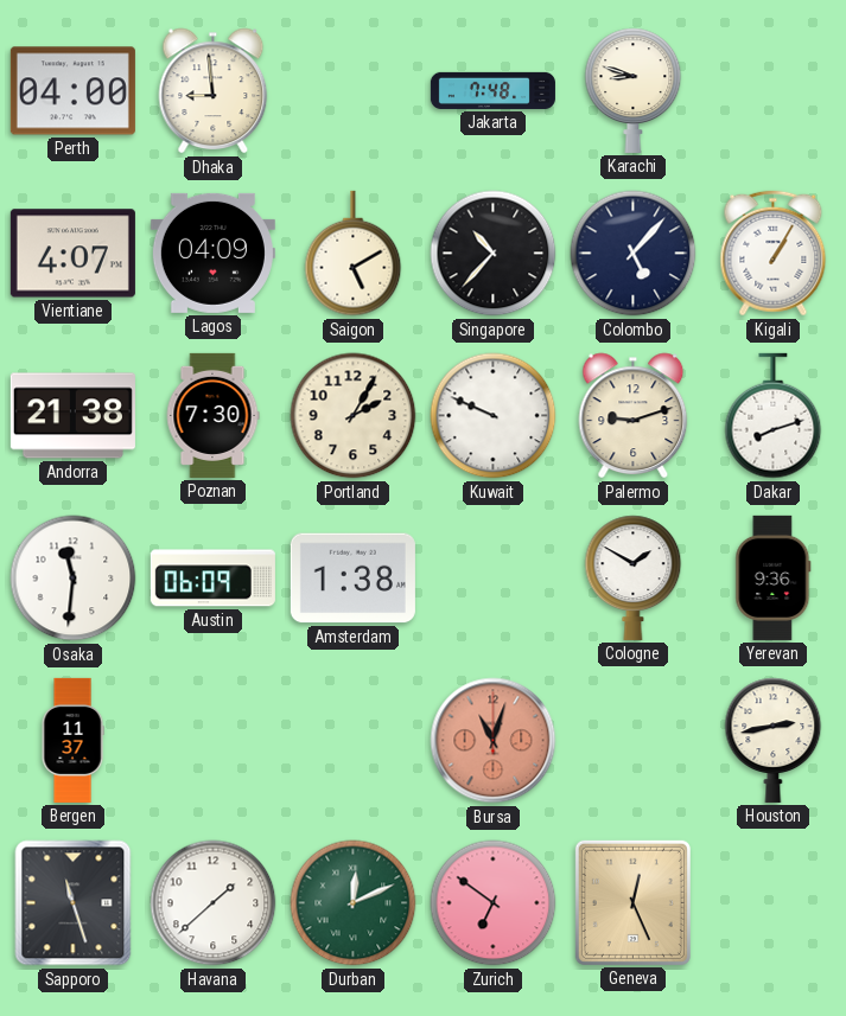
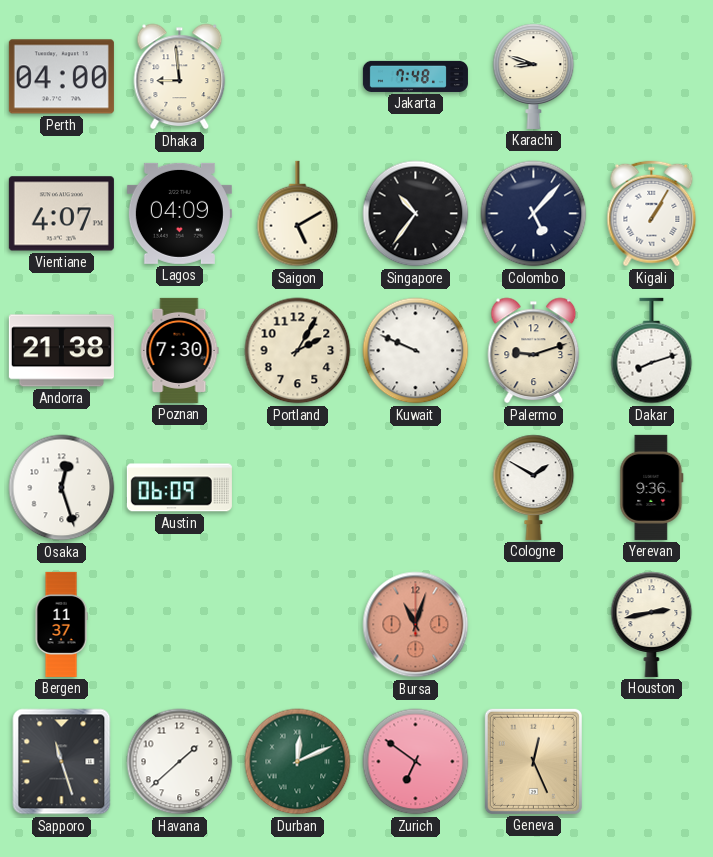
Singapore: 10:37 -> 10:36
Osaka: 11:31 -> 12:27
Amsterdam: 1:38 -> none
